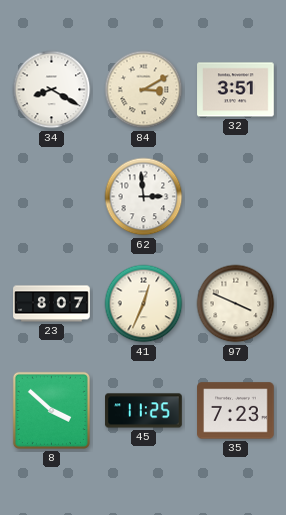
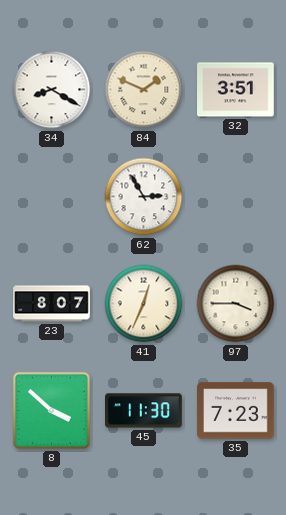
84: 3:10 -> 1:49
62: 2:59 -> 2:55
97: 3:49 -> 3:45
45: 11:25 -> 11:30
